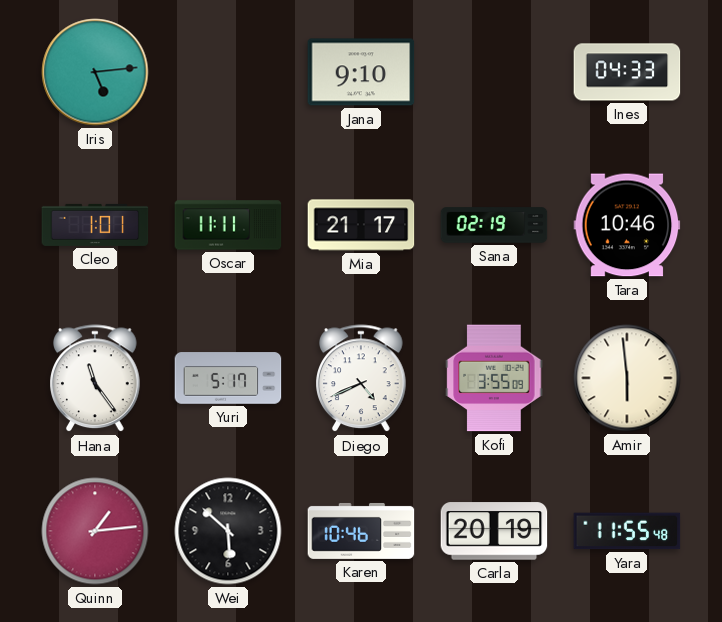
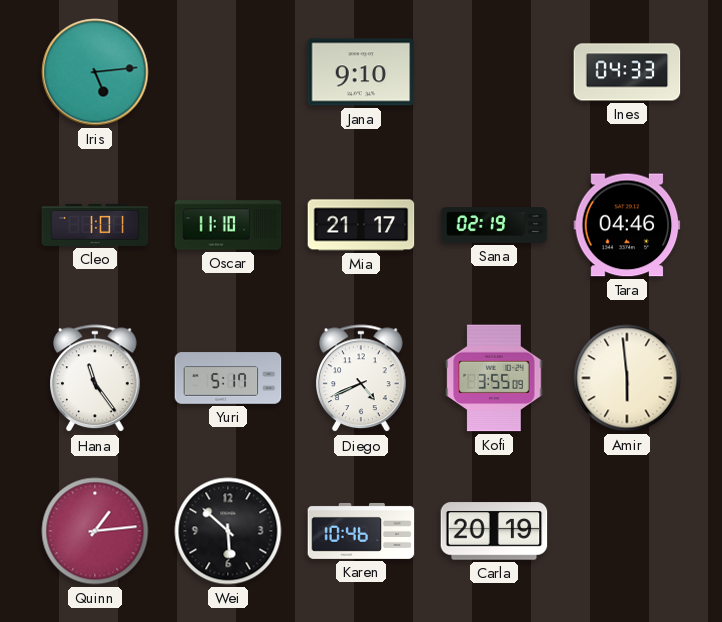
Oscar: 11:11 -> 11:10
Tara: 10:46 -> 04:46
Yara: 11:55 -> none
